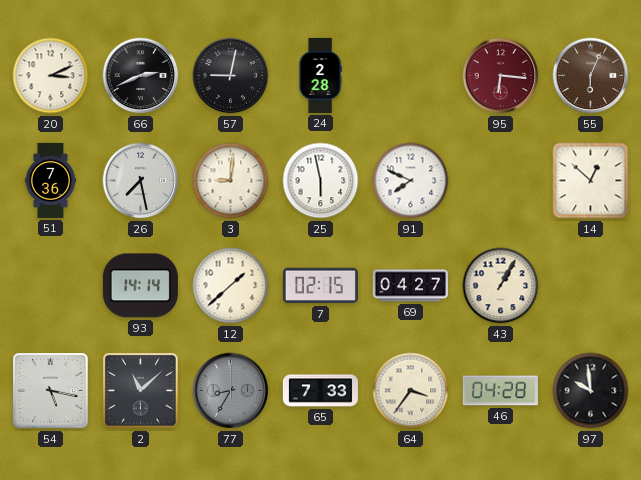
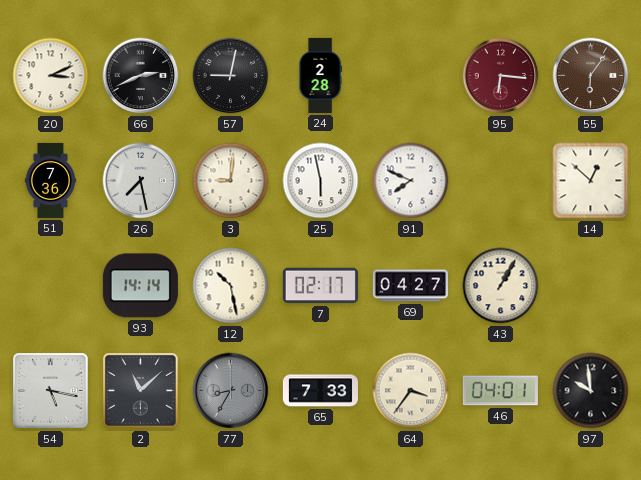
55: 6:04 -> 6:06
12: 1:38 -> 10:28
7: 02:15 -> 02:17
46: 04:28 -> 04:01
